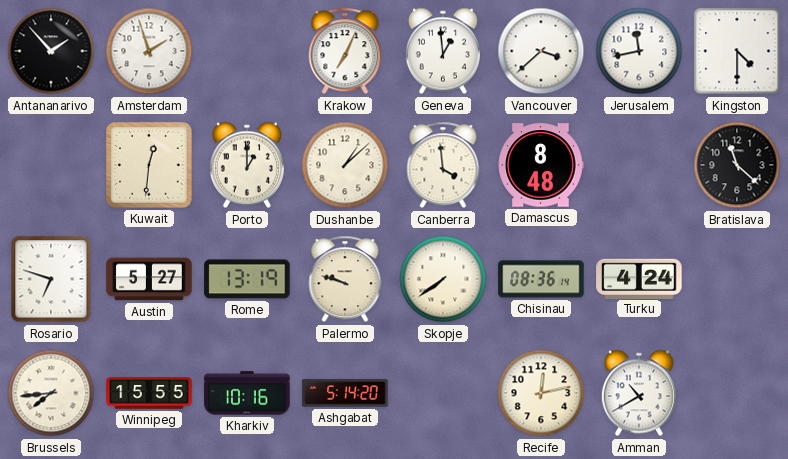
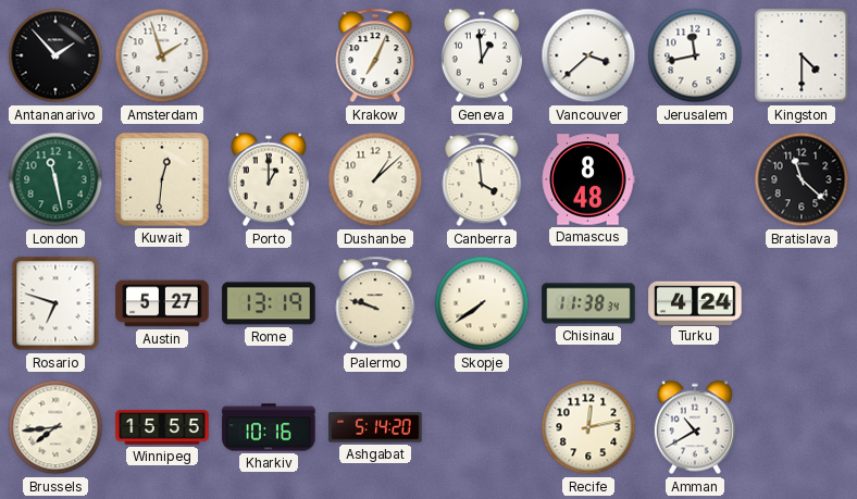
London: none -> 11:28
Chisinau: 08:36 -> 11:38
